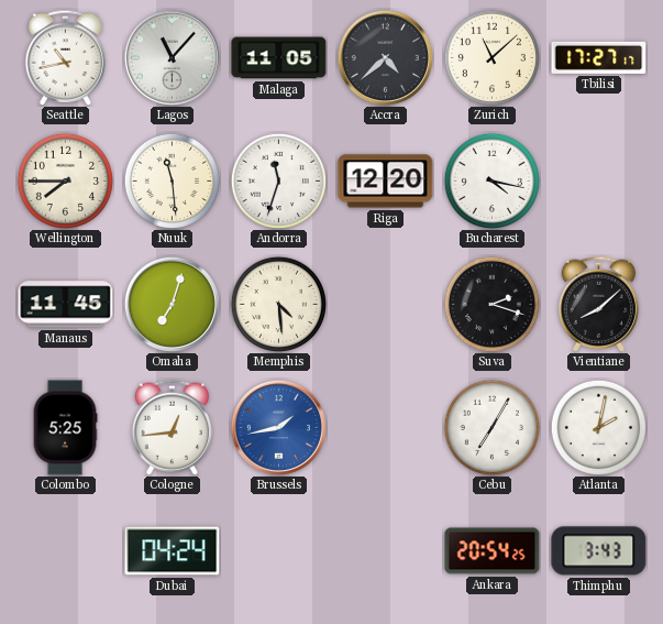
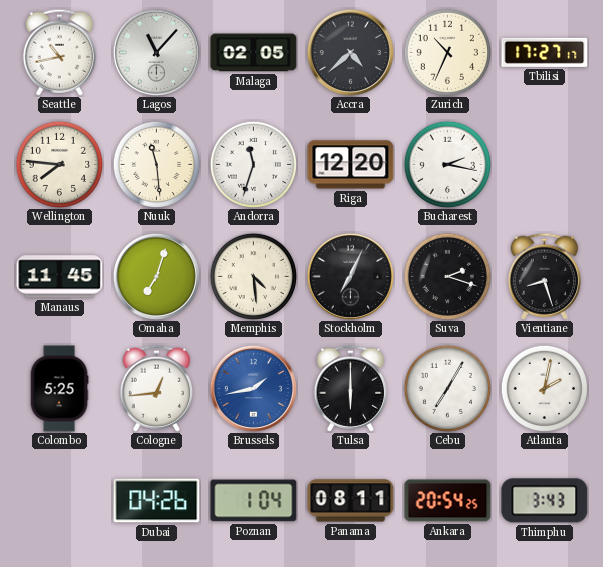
Malaga: 11:05 -> 02:05
Zurich: 11:08 -> 10:34
Wellington: 7:45 -> 7:46
Bucharest: 4:17 -> 2:17
Stockholm: none -> 7:04
Vientiane: 8:08 -> 8:27
Tulsa: none -> 6:00
Dubai: 04:24 -> 04:26
Poznan: none -> 1:04
Panama: none -> 08:11
